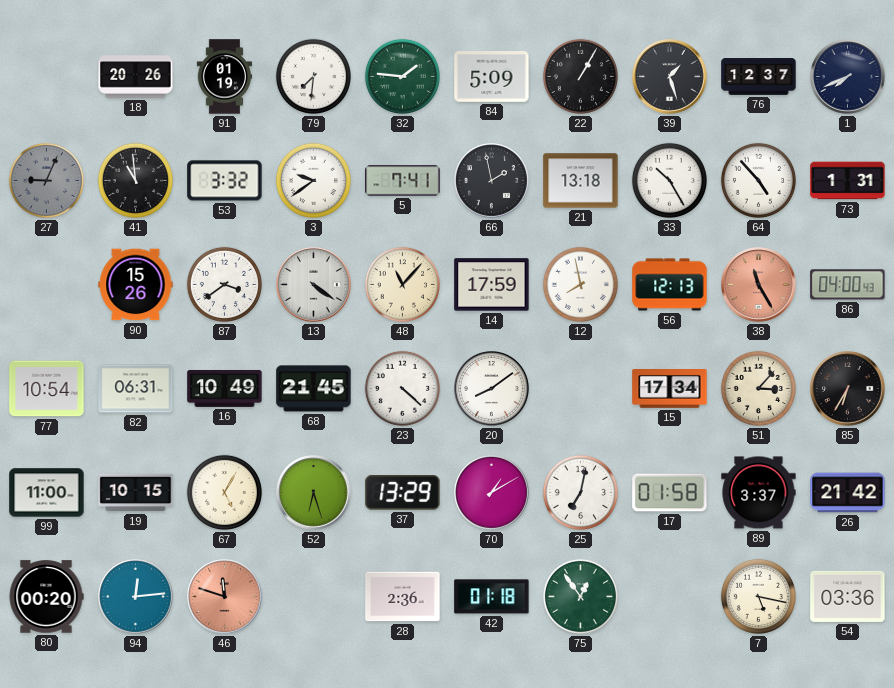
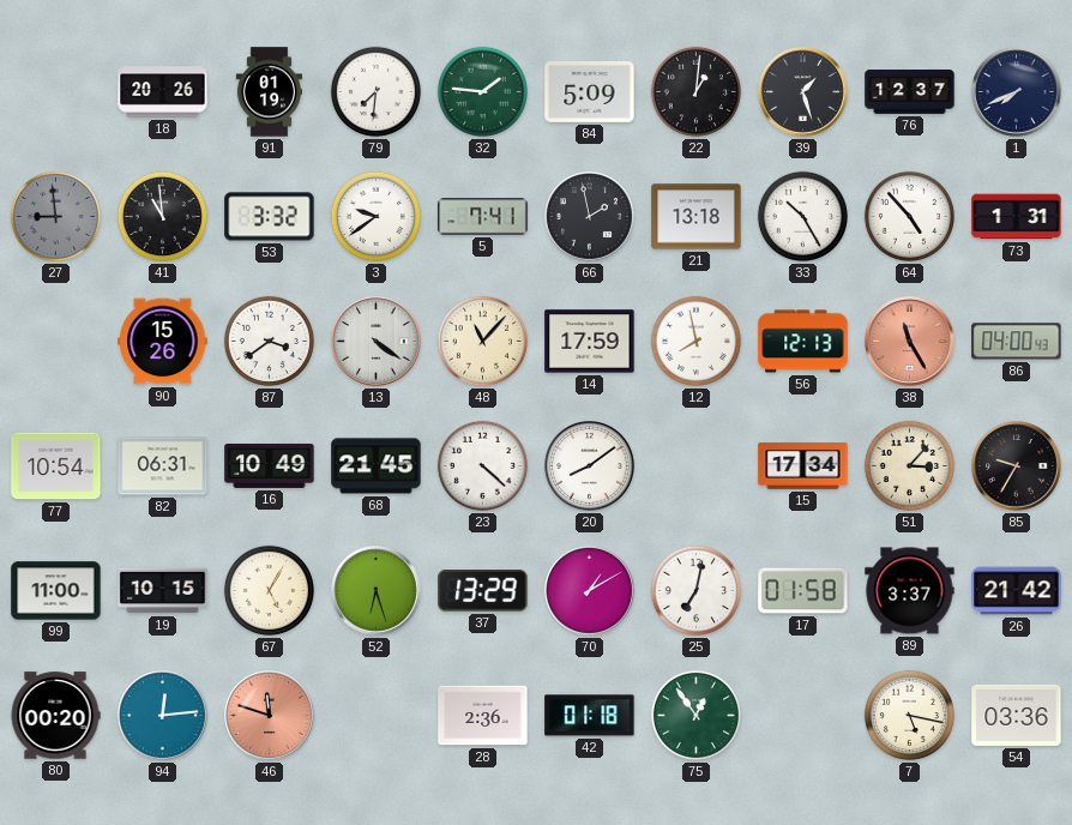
22: 1:05 -> 1:01
27: 9:04 -> 8:59
85: 6:35 -> 9:35
